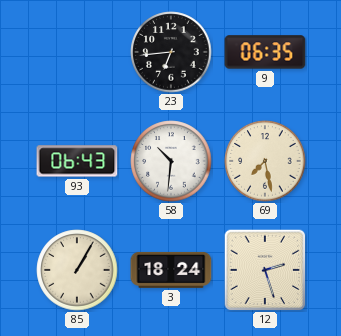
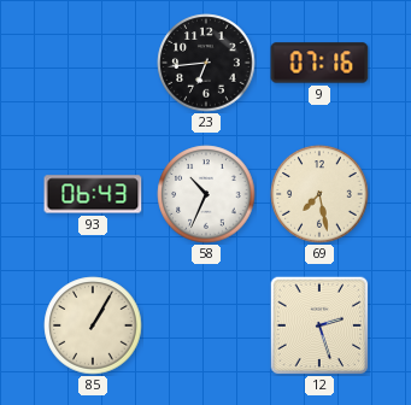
9: 06:35 -> 07:16
58: 10:31 -> 10:34
3: 18:24 -> none
